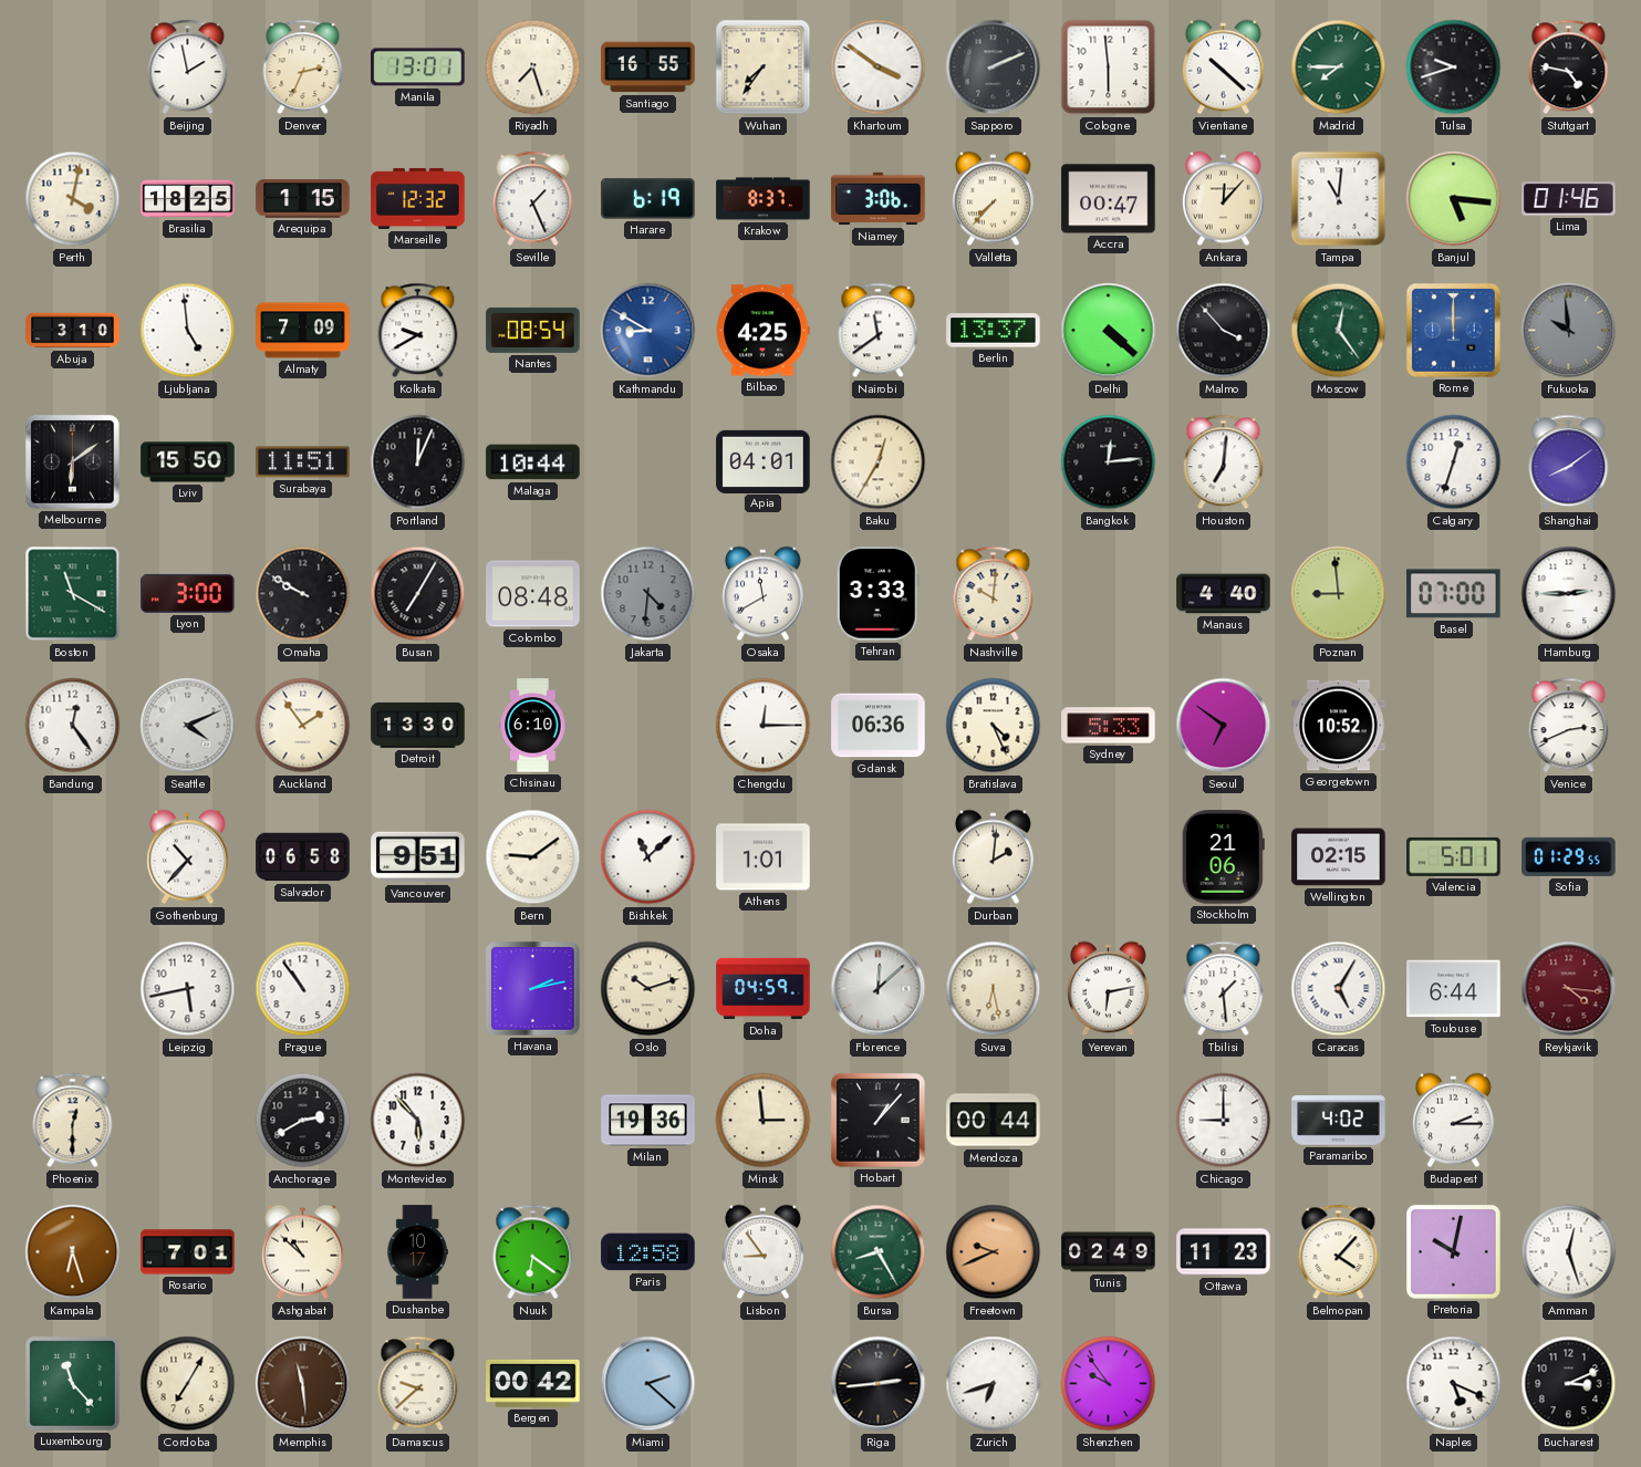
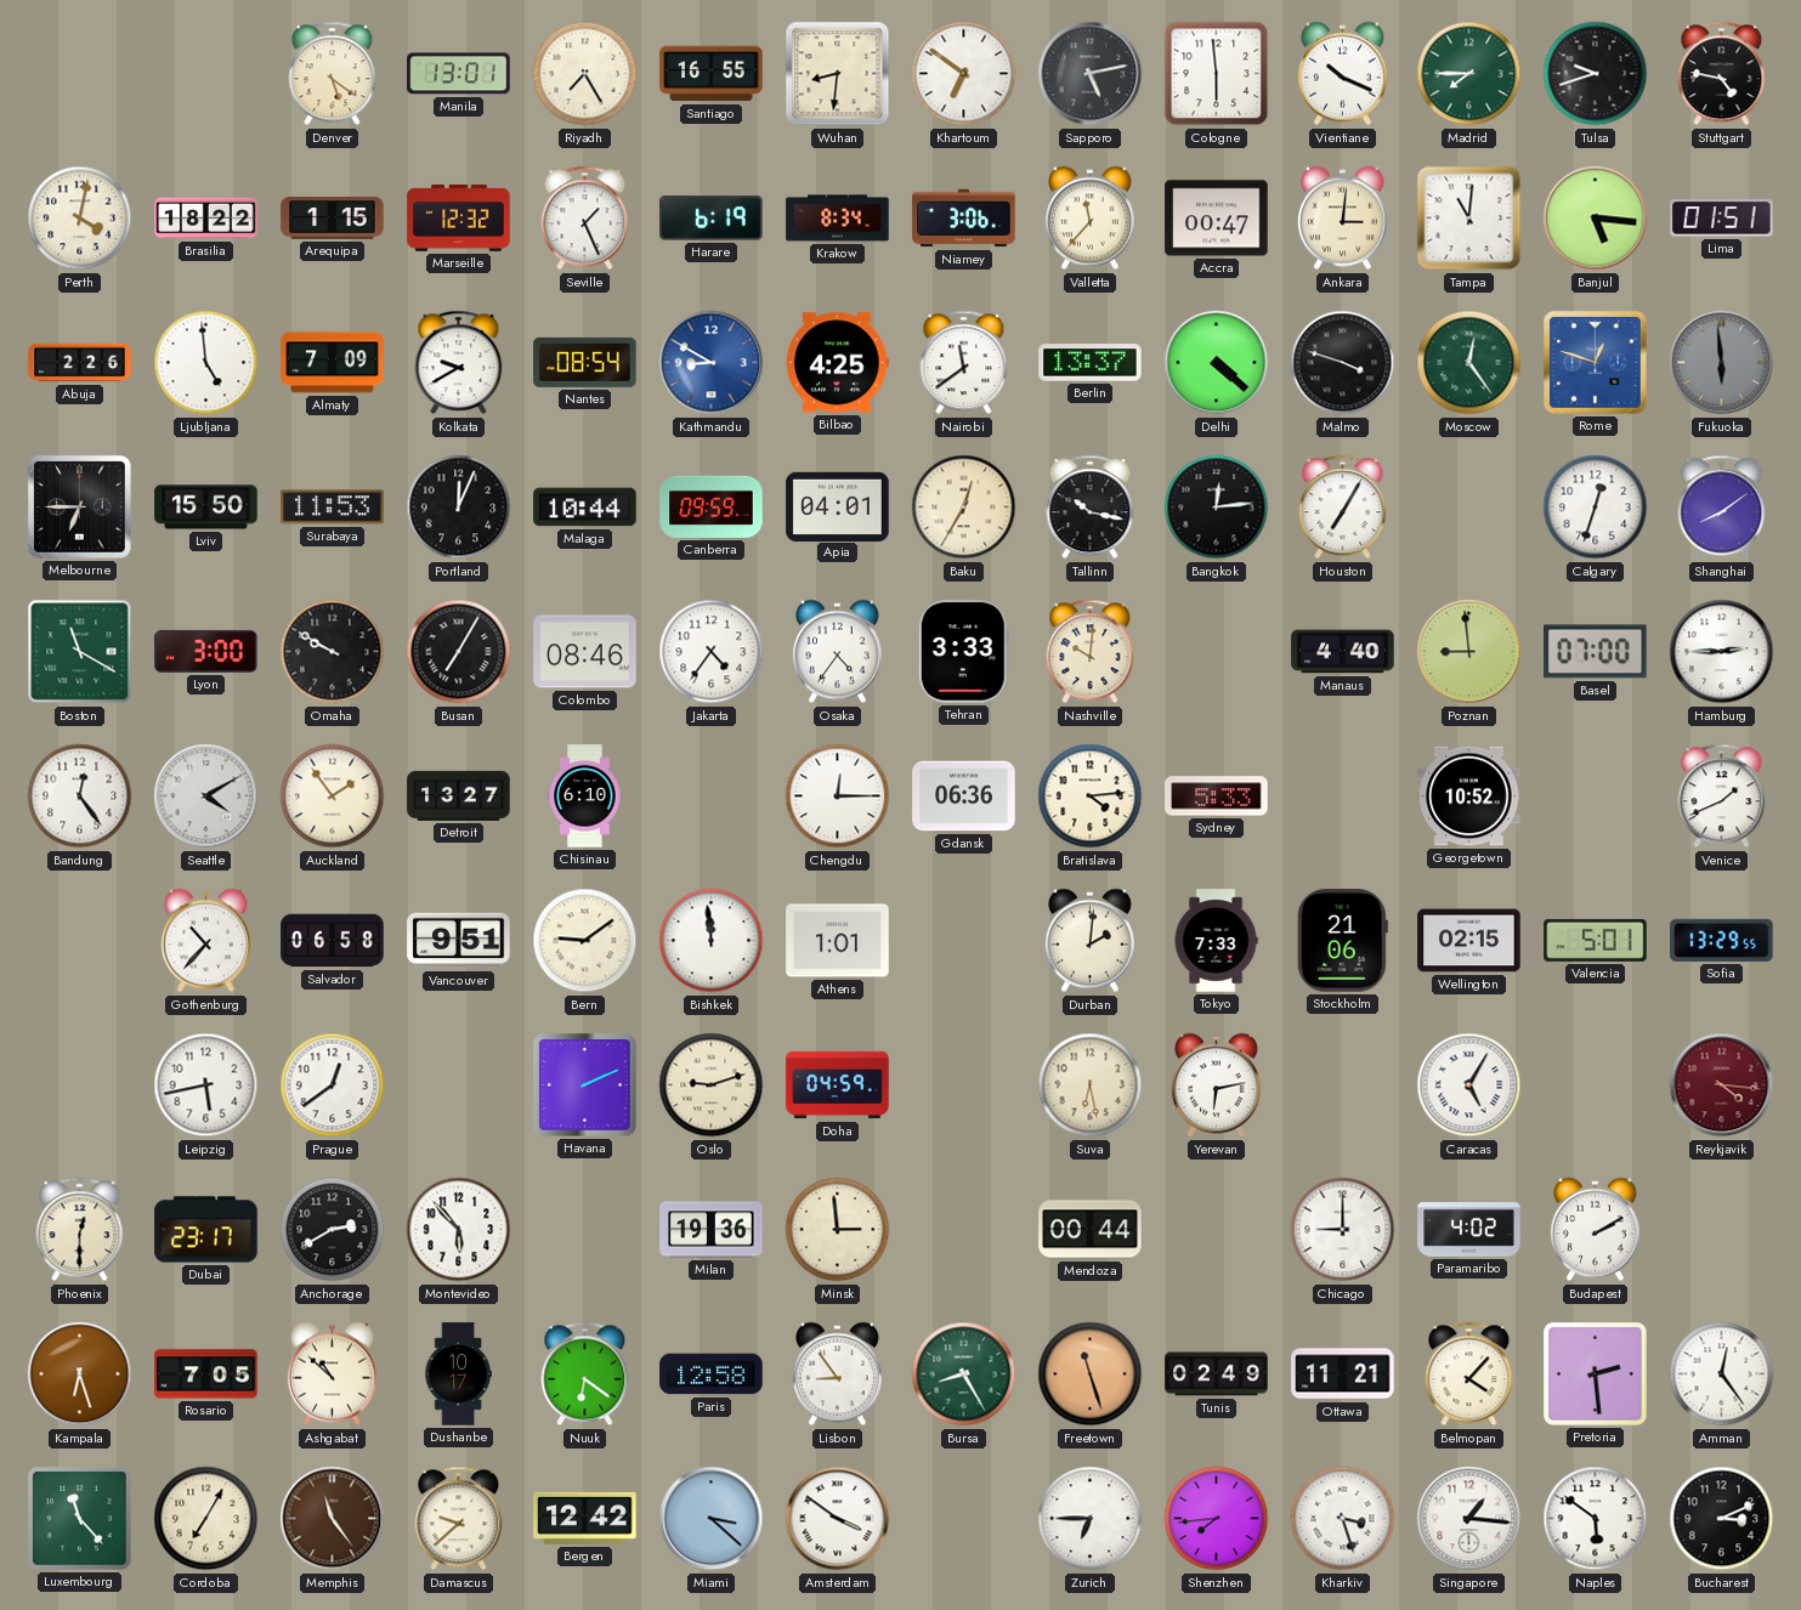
Beijing: 1:58 -> none
Denver: 2:34 -> 5:21
Riyadh: 7:27 -> 7:25
Wuhan: 7:36 -> 8:31
Khartoum: 3:51 -> 6:51
Sapporo: 2:11 -> 5:13
Vientiane: 10:22 -> 10:19
Brasilia: 18:25 -> 18:22
Krakow: 8:37 -> 8:34
Valletta: 7:37 -> 11:37
Ankara: 12:07 -> 3:01
Lima: 01:46 -> 01:51
Abuja: 3:10 -> 2:26
Malmo: 3:53 -> 3:48
Rome: 12:00 -> 12:48
Fukuoka: 9:59 -> 5:59
Melbourne: 6:09 -> 6:45
Surabaya: 11:51 -> 11:53
Canberra: none -> 09:59
Tallinn: none -> 10:17
Houston: 7:01 -> 7:05
Colombo: 08:48 -> 08:46
Jakarta: 4:31 -> 4:36
Jakarta dial: grey -> white
Osaka: 11:40 -> 4:36
Seattle: 4:11 -> 4:10
Detroit: 13:30 -> 13:27
Bratislava: 4:26 -> 4:14
Seoul: 6:51 -> none
Venice: 2:41 -> 1:41
Bishkek: 11:08 -> 11:59
Tokyo: none -> 7:33
Sofia: 01:29 -> 13:29
Prague: 10:54 -> 12:39
Havana: 2:13 -> 2:11
Oslo: 10:12 -> 9:12
Florence: 12:08 -> none
Tbilisi: 1:29 -> none
Toulouse: 6:44 -> none
Dubai: none -> 23:17
Hobart: 1:07 -> none
Budapest: 2:15 -> 2:10
Rosario: 7:01 -> 7:05
Freetown: 9:41 -> 11:27
Ottawa: 11:23 -> 11:21
Pretoria: 10:02 -> 2:29
Amman: 12:27 -> 12:24
Memphis: 11:29 -> 11:24
Bergen: 00:42 -> 12:42
Miami: 2:22 -> 3:22
Amsterdam: none -> 3:51
Riga: 2:44 -> none
Zurich: 6:42 -> 6:45
Shenzhen: 9:54 -> 7:44
Kharkiv: none -> 3:27
Singapore: none -> 1:16
Naples: 5:19 -> 5:51
